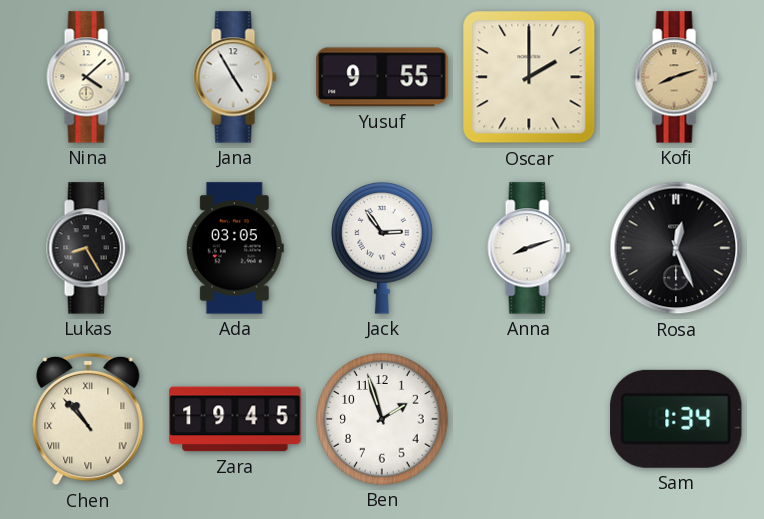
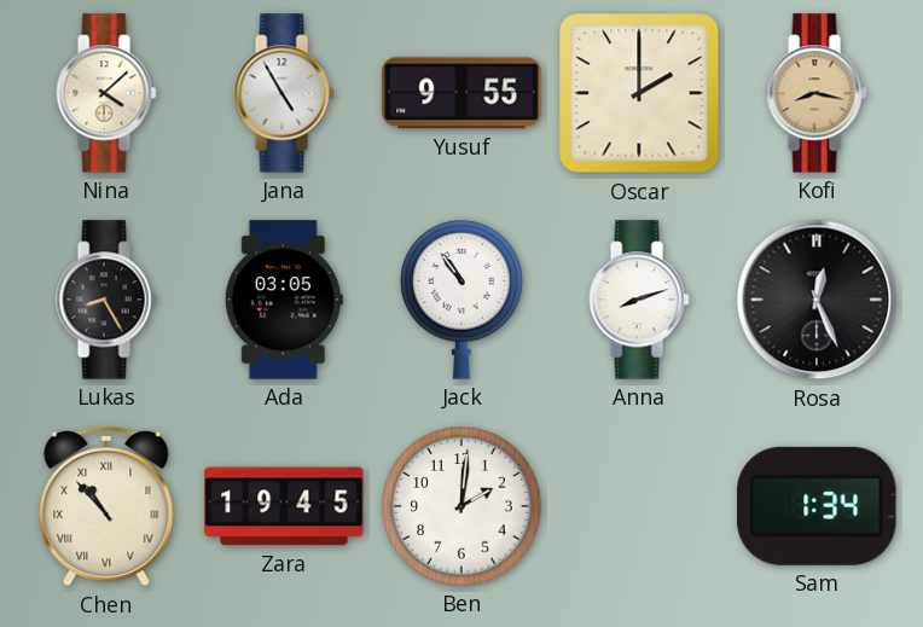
Kofi: 8:12 -> 8:17
Jack: 2:54 -> 10:54
Ben: 1:57 -> 2:01
